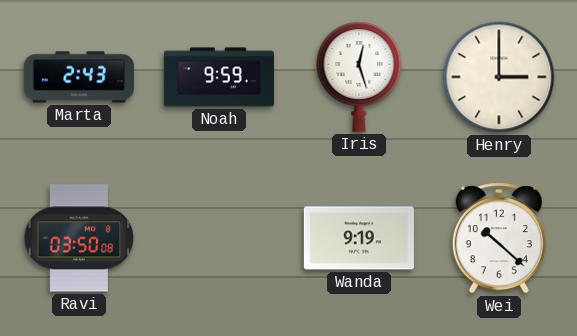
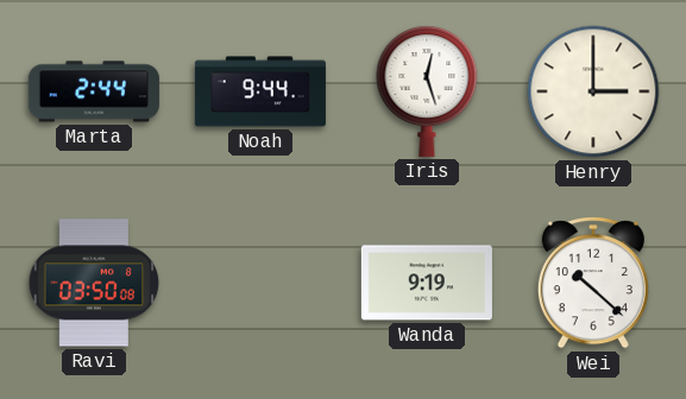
Marta: 2:43 -> 2:44
Noah: 9:59 -> 9:44
